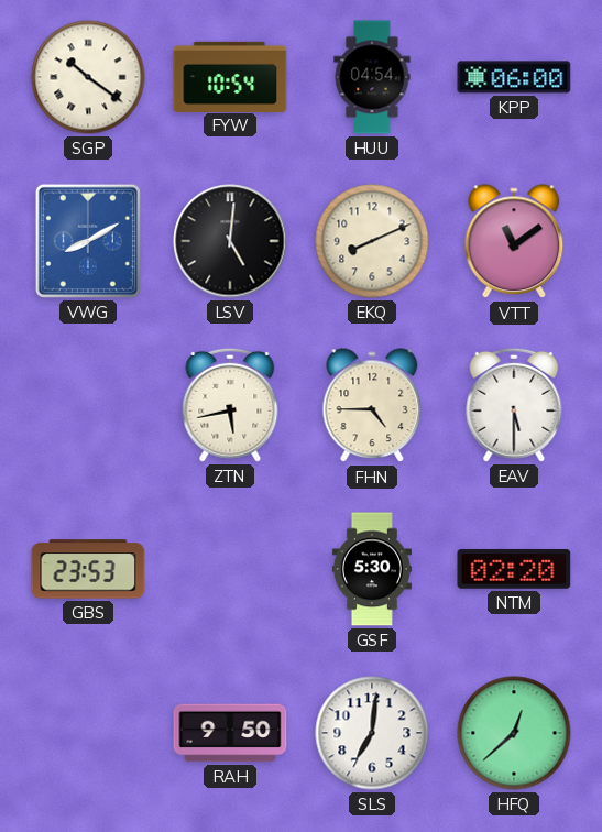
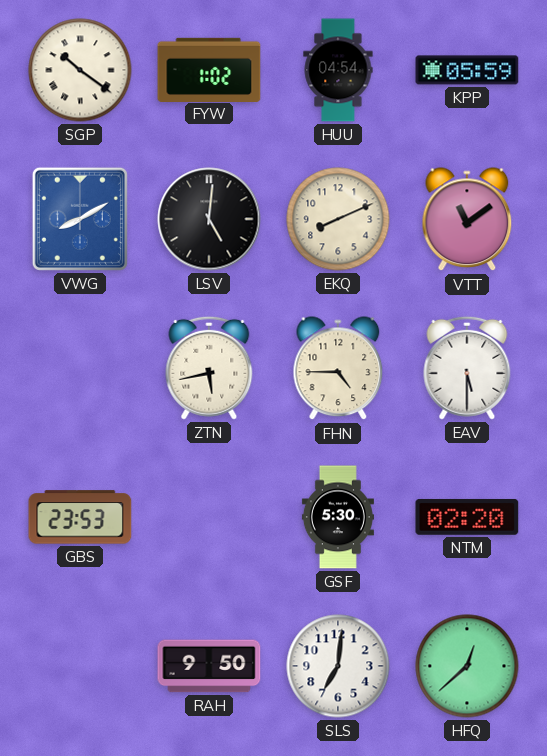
FYW: 10:54 -> 1:02
KPP: 06:00 -> 05:59
